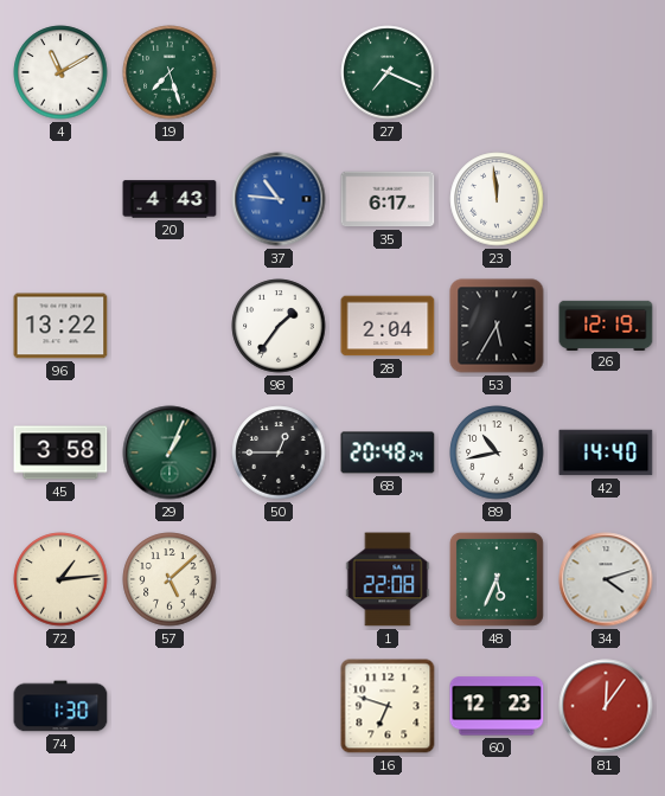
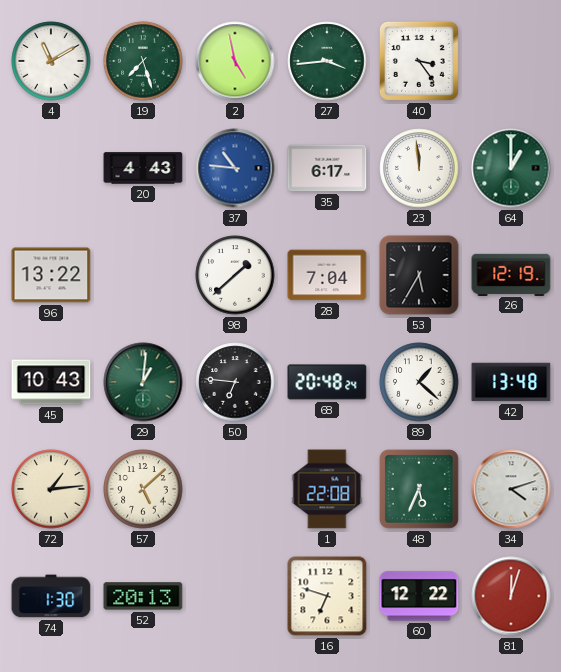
2: none -> 4:58
27: 7:19 -> 3:44
40: none -> 3:24
64: none -> 1:00
98: 1:36 -> 1:38
28: 2:04 -> 7:04
45: 3:58 -> 10:43
29: 1:04 -> 1:01
50: 12:45 -> 6:46
89: 10:43 -> 1:22
42: 14:40 -> 13:48
52: none -> 20:13
60: 12:23 -> 12:22
81: 12:06 -> 12:03
